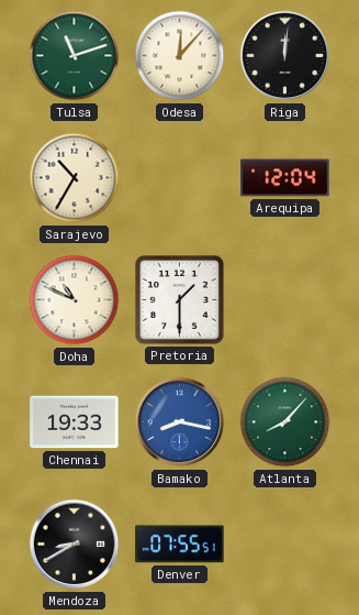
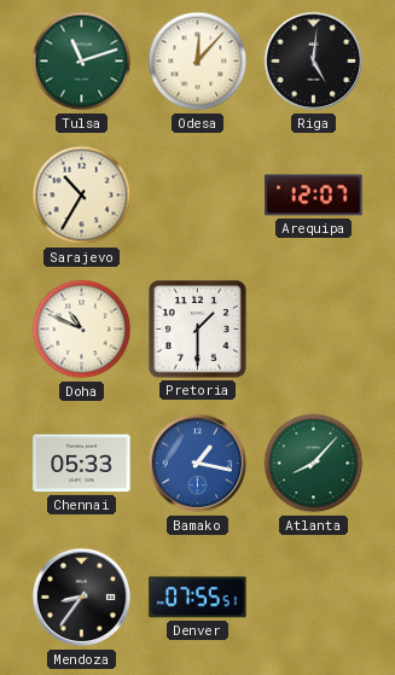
Riga: 12:01 -> 5:01
Arequipa: 12:04 -> 12:07
Chennai: 19:33 -> 05:33
Bamako: 8:17 -> 1:17
Mendoza: 8:40 -> 8:36
